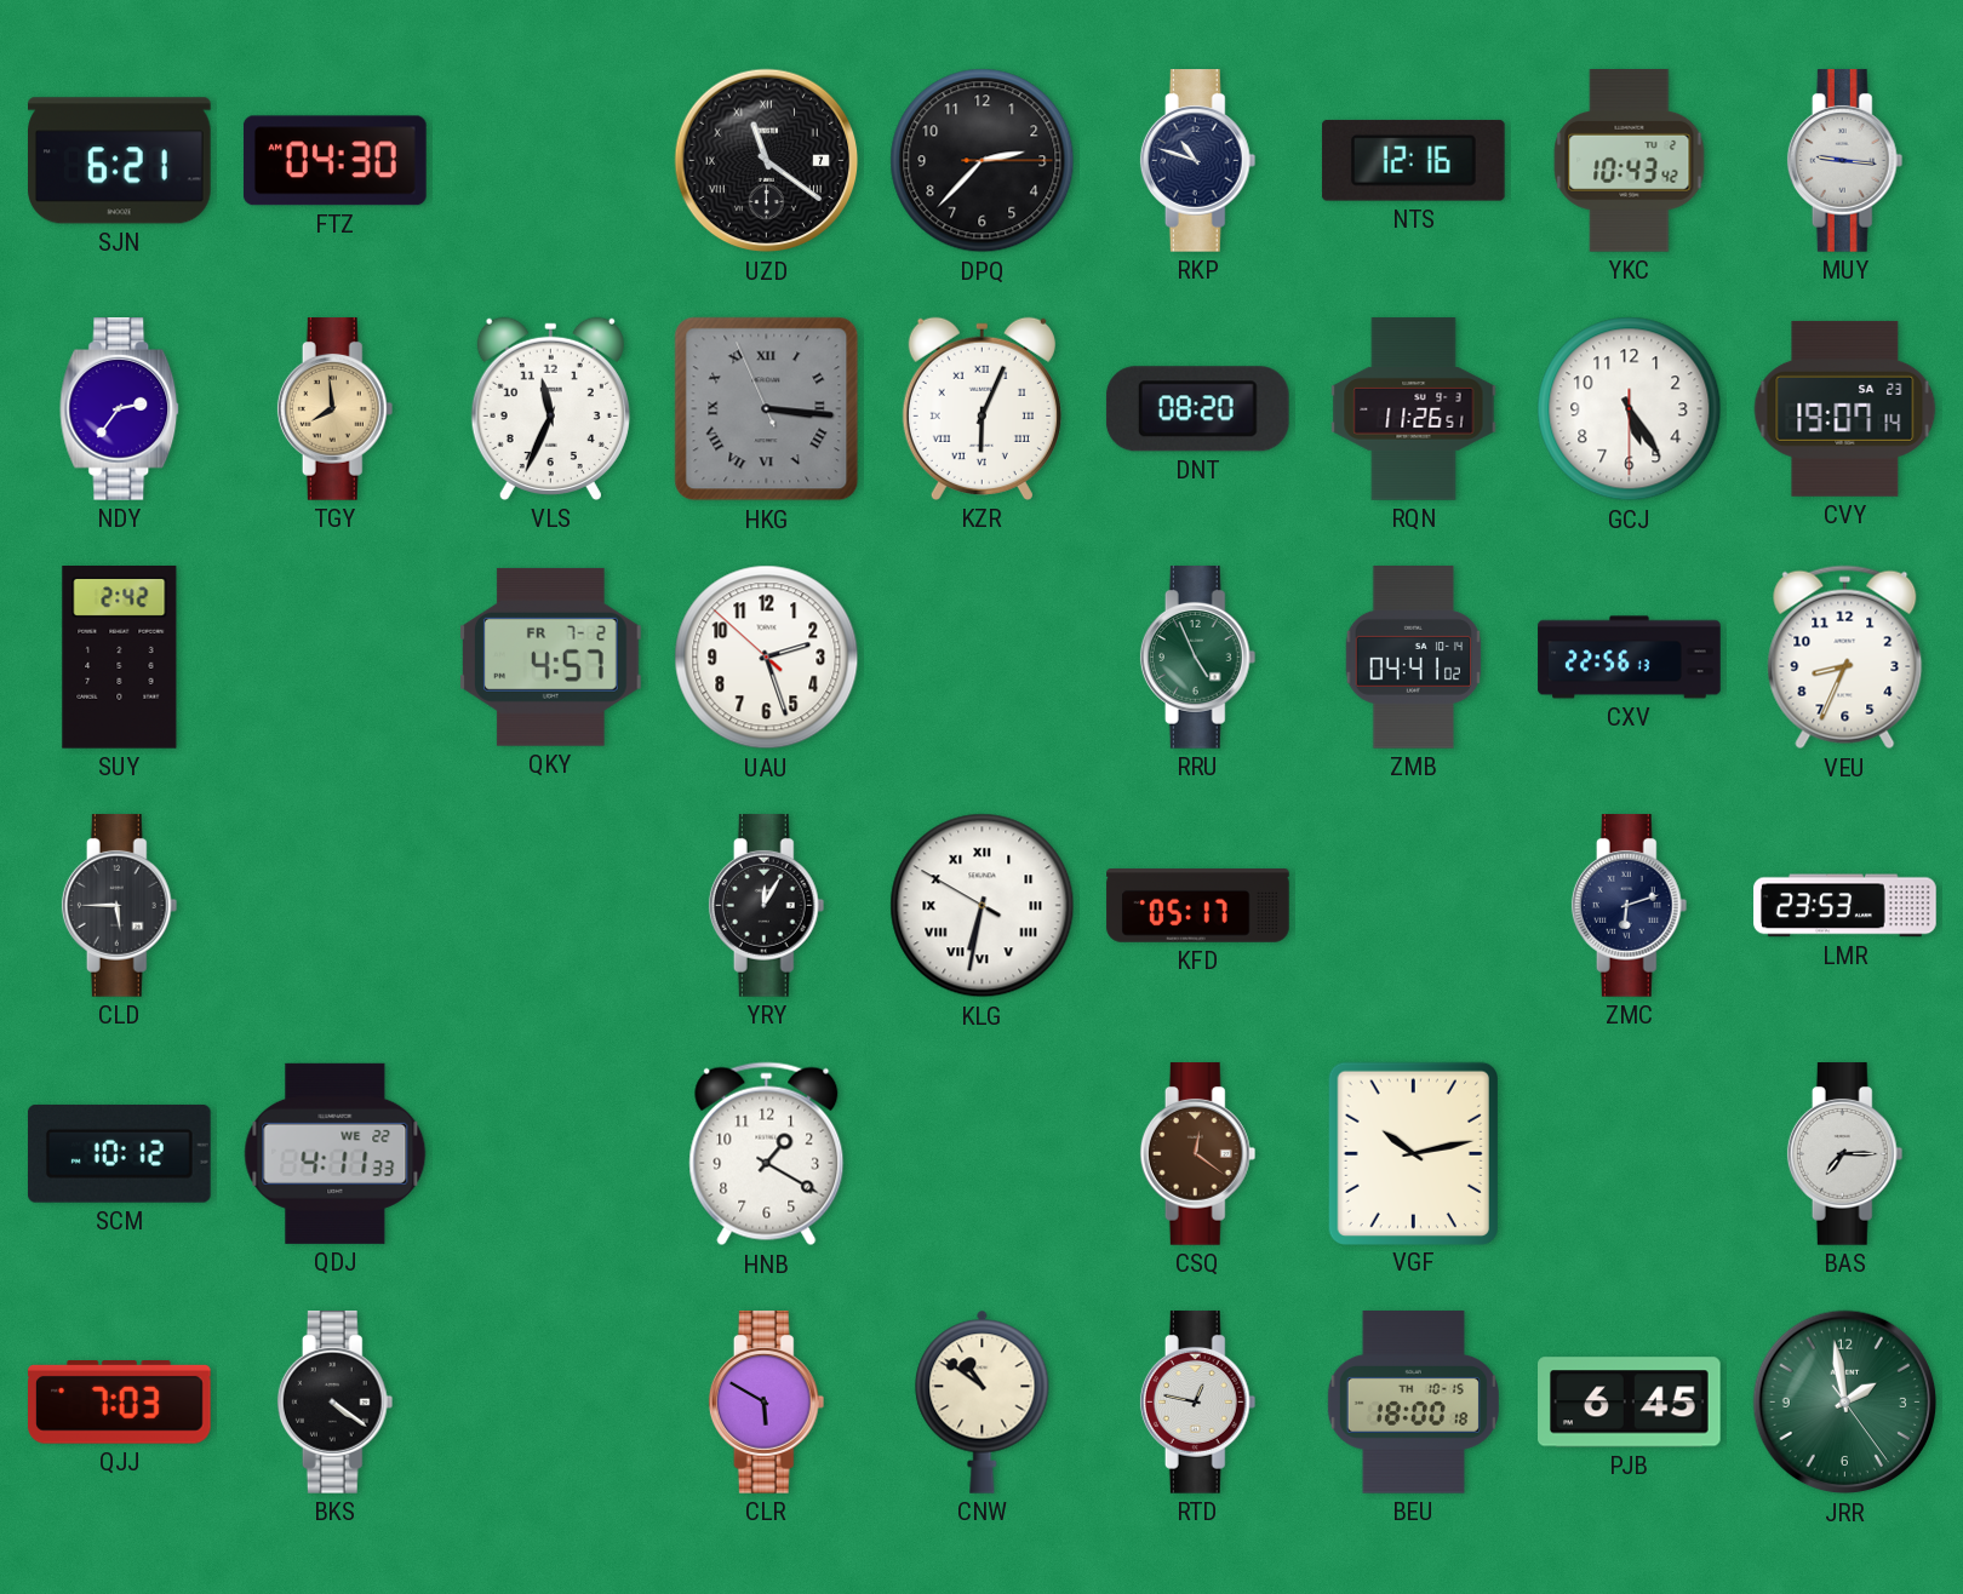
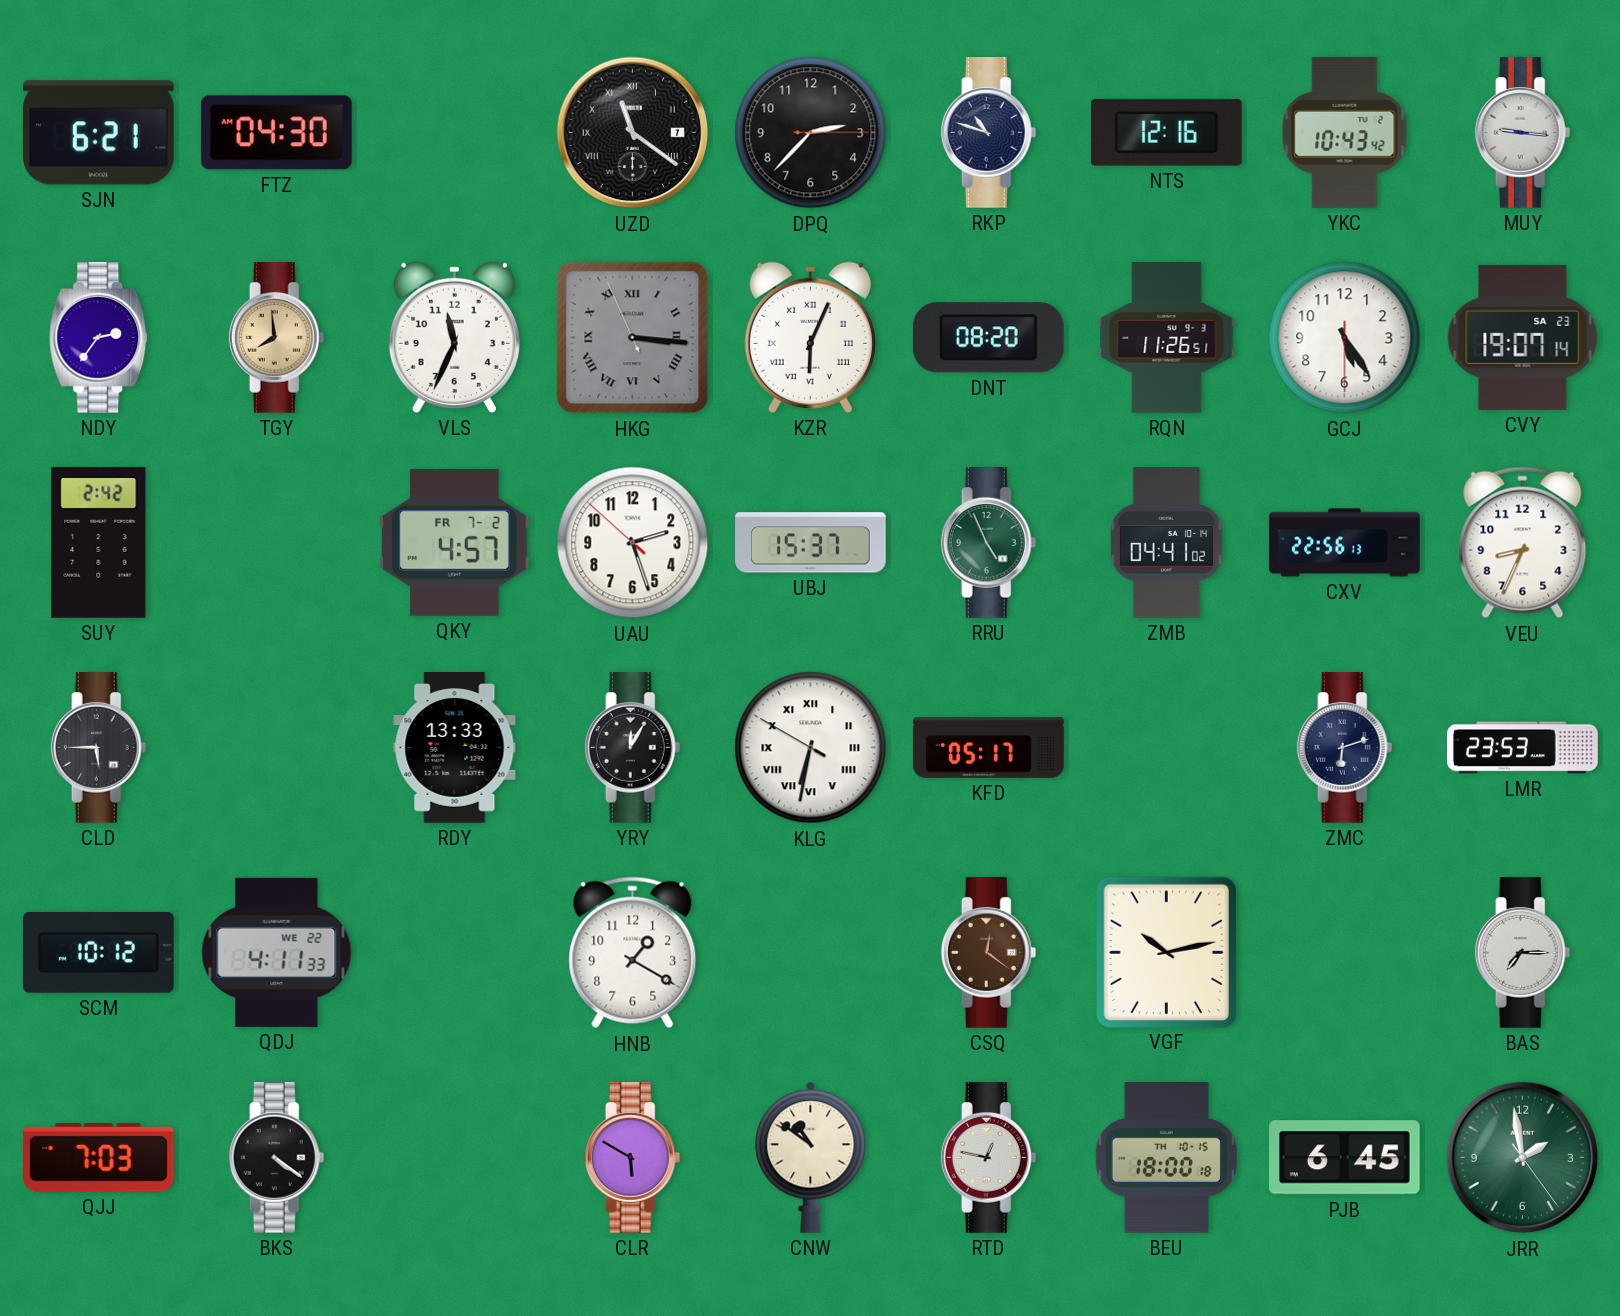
UBJ: none -> 15:37
RDY: none -> 13:33
